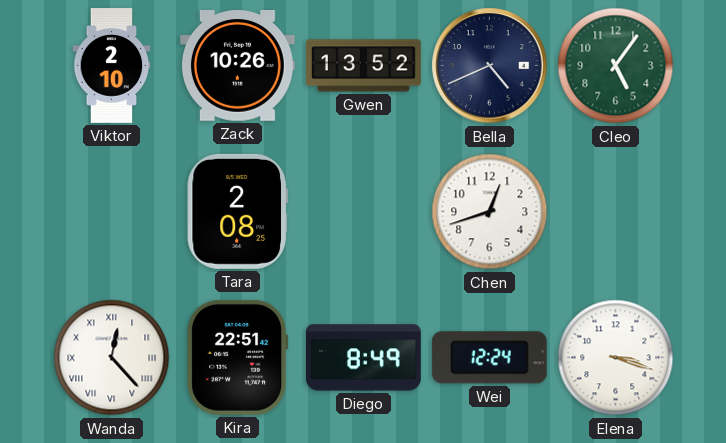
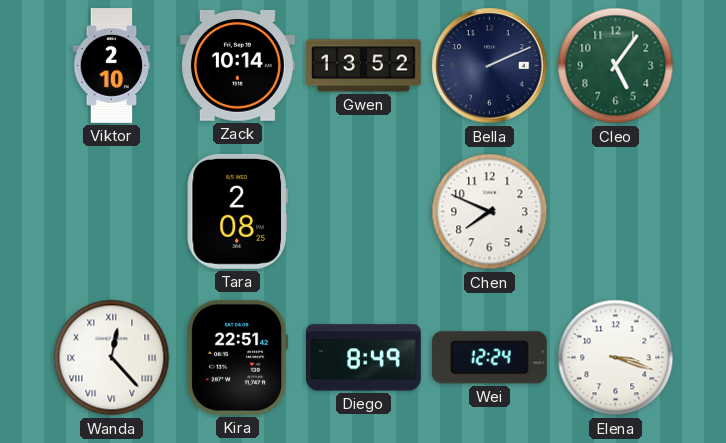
Zack: 10:26 -> 10:14
Bella: 4:41 -> 2:11
Chen: 12:42 -> 7:49
